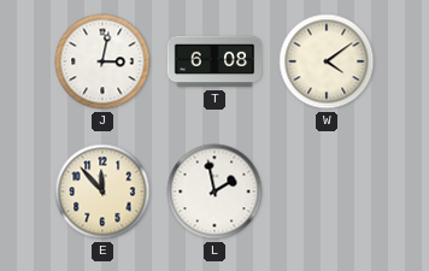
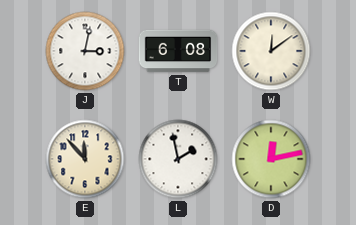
W: 4:09 -> 12:09
D: none -> 12:13
